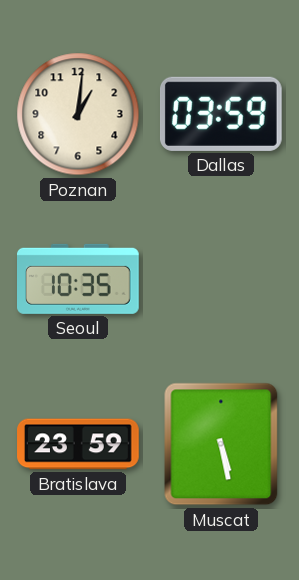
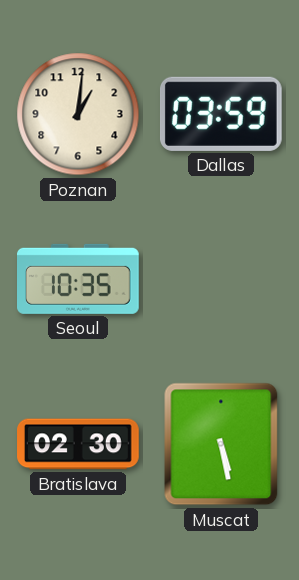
Bratislava: 23:59 -> 02:30
